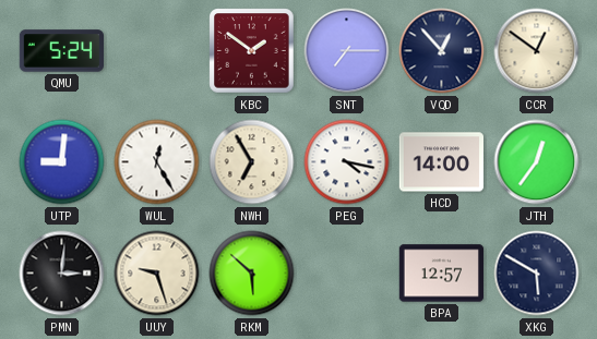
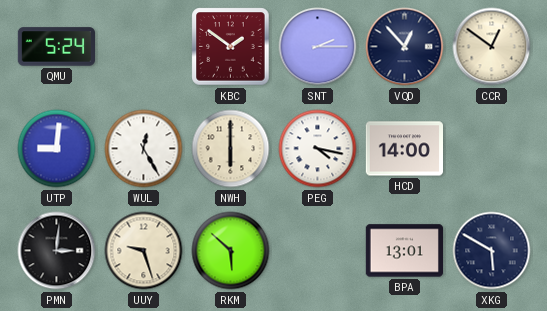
SNT: 7:15 -> 2:15
NWH: 6:55 -> 6:00
JTH: 12:36 -> none
BPA: 12:57 -> 13:01
